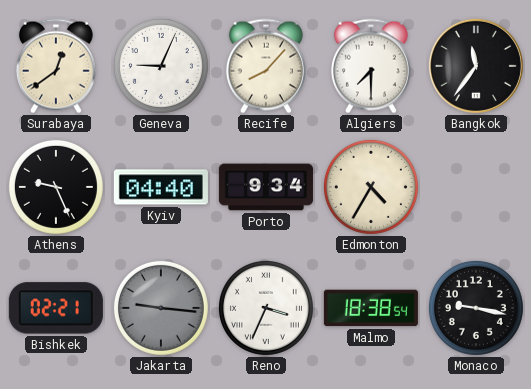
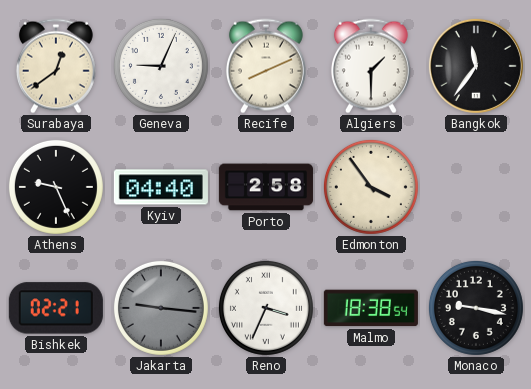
Recife: 8:07 -> 8:11
Algiers: 7:30 -> 1:30
Porto: 9:34 -> 2:58
Edmonton: 4:35 -> 3:54
